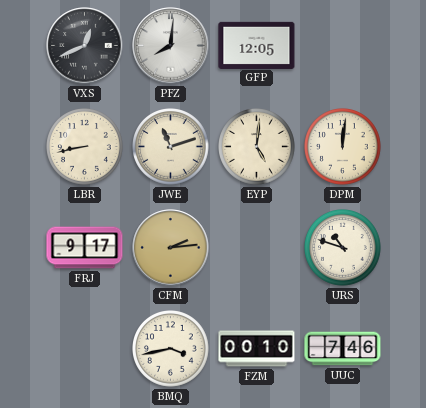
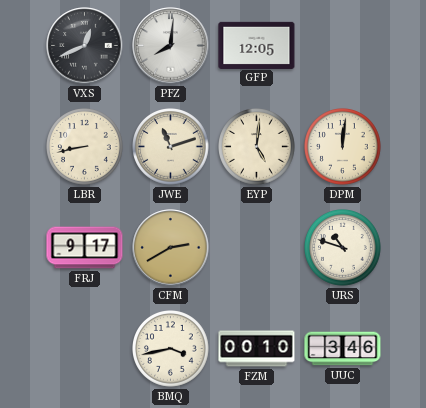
CFM: 2:14 -> 2:40
UUC: 7:46 -> 3:46
